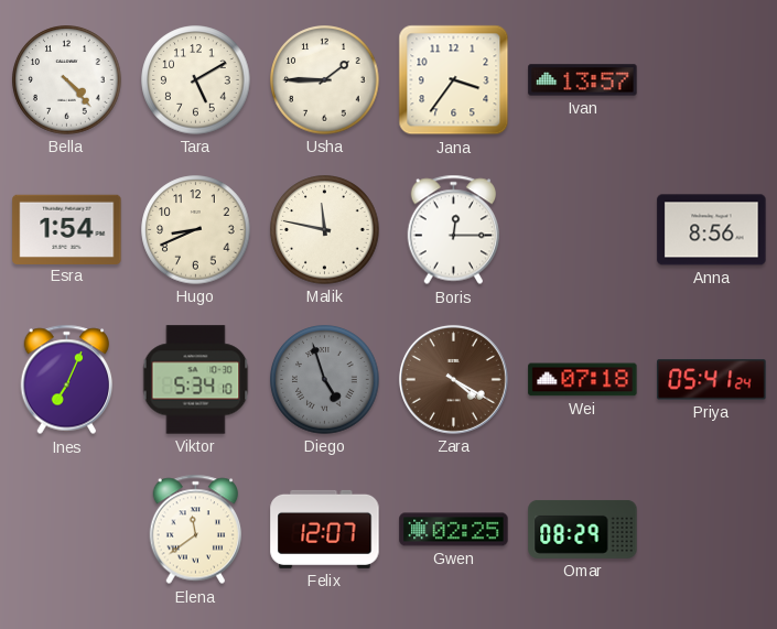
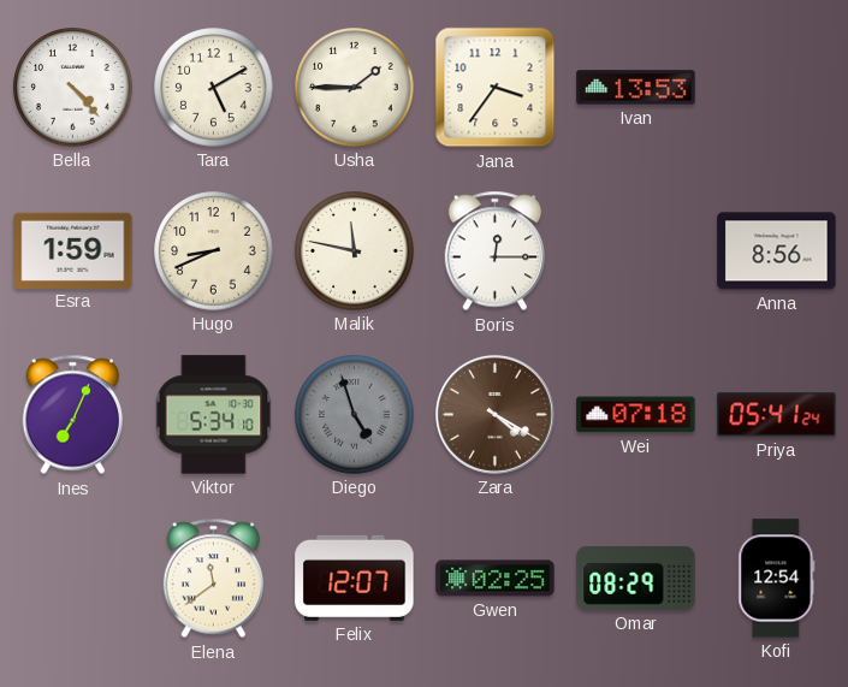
Ivan: 13:57 -> 13:53
Esra: 1:54 -> 1:59
Kofi: none -> 12:54
